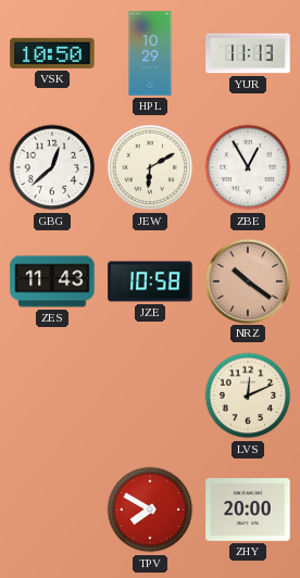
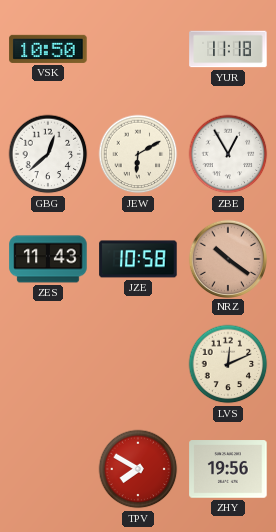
HPL: 10:29 -> none
YUR: 11:13 -> 11:18
ZHY: 20:00 -> 19:56
